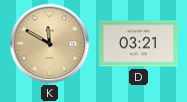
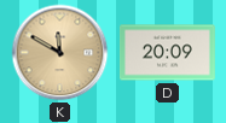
D: 03:21 -> 20:09
